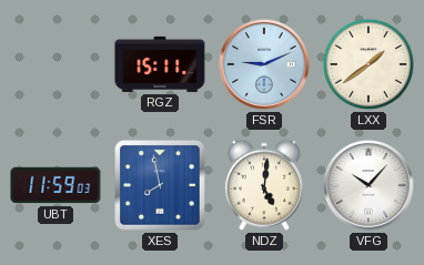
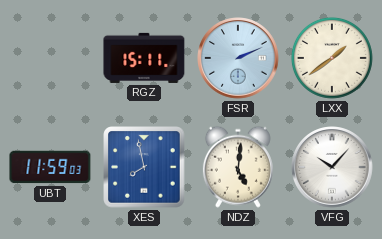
FSR: 9:11 -> 2:11
